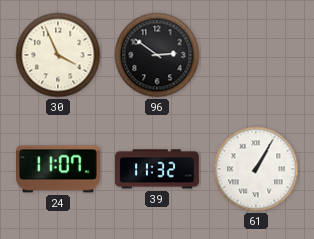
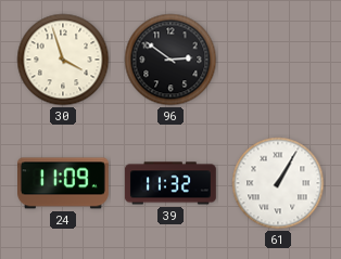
30: 3:56 -> 3:57
24: 11:07 -> 11:09
